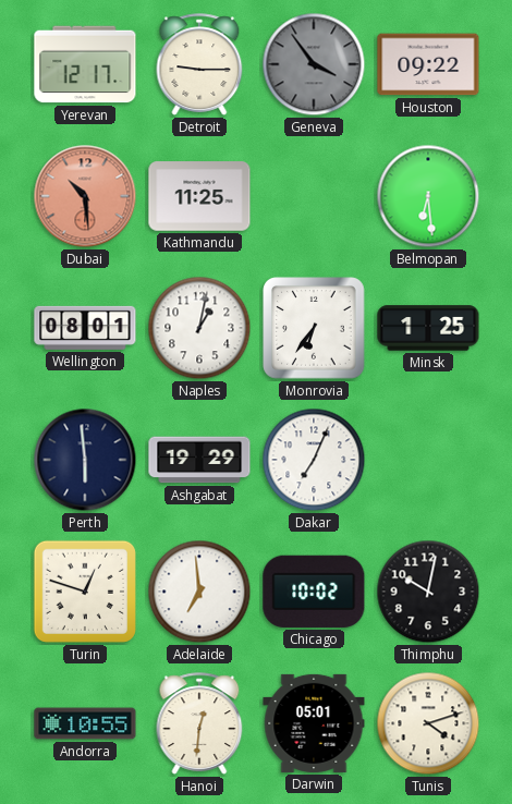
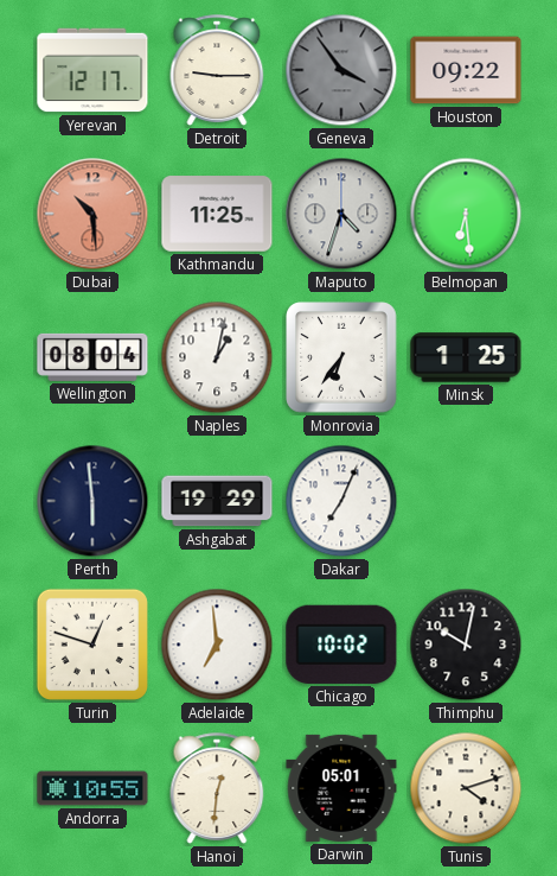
Maputo: none -> 4:33
Wellington: 08:01 -> 08:04
